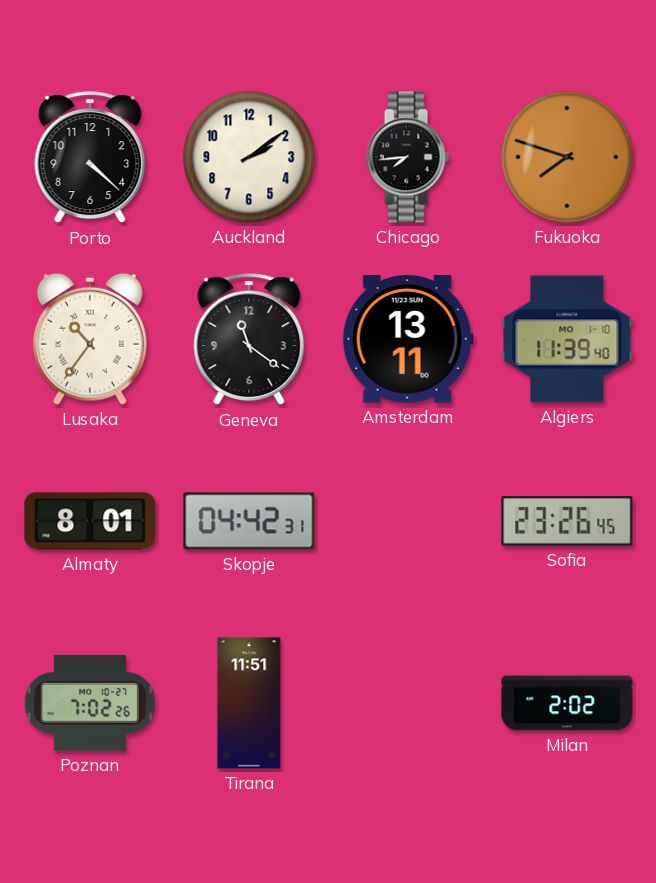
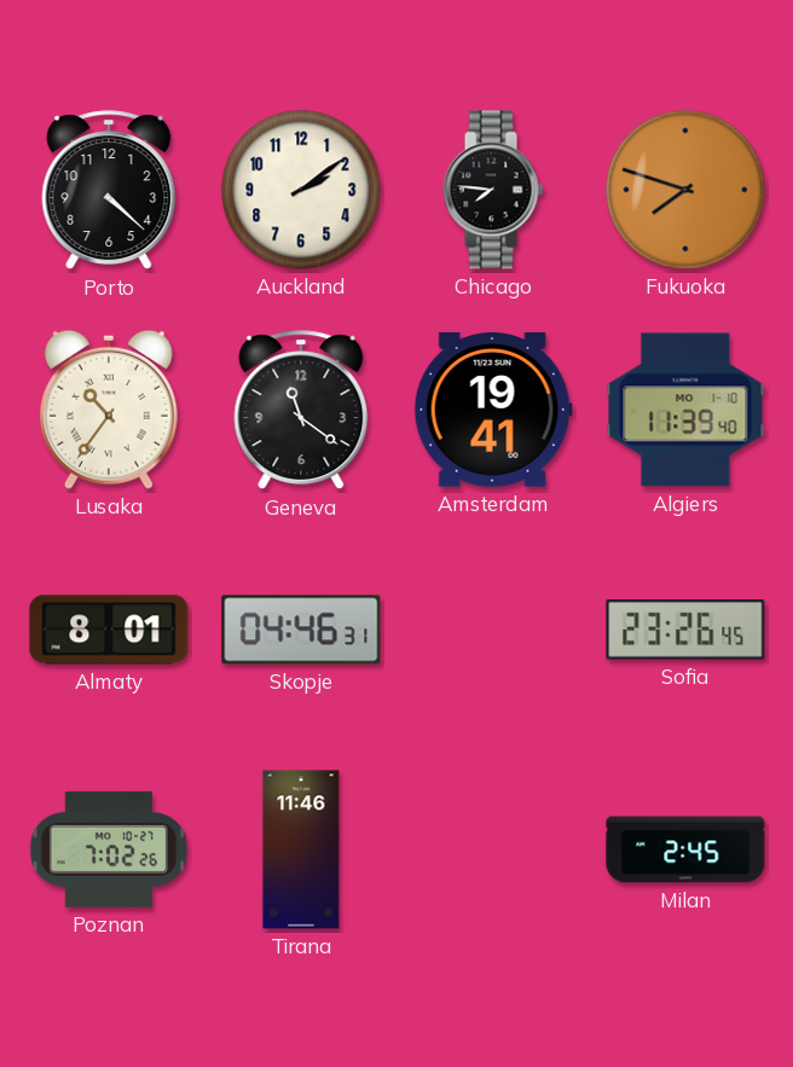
Chicago: 7:44 -> 7:46
Amsterdam: 13:11 -> 19:41
Skopje: 04:42 -> 04:46
Tirana: 11:51 -> 11:46
Milan: 2:02 -> 2:45
